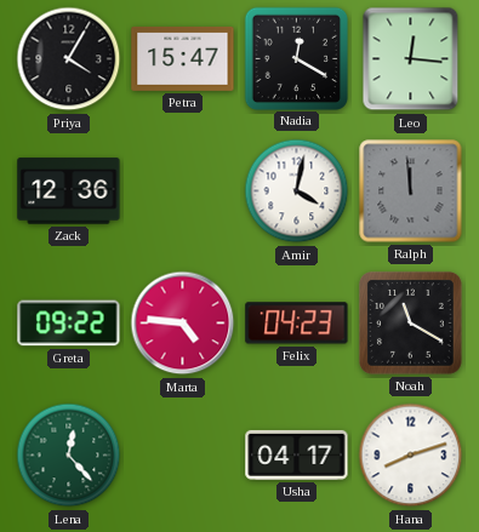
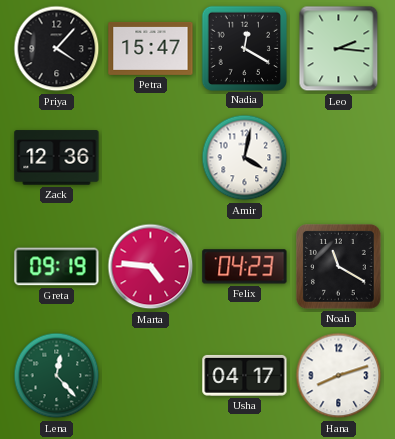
Priya: 4:05 -> 4:07
Leo: 12:16 -> 2:16
Ralph: 11:59 -> none
Greta: 09:22 -> 09:19
